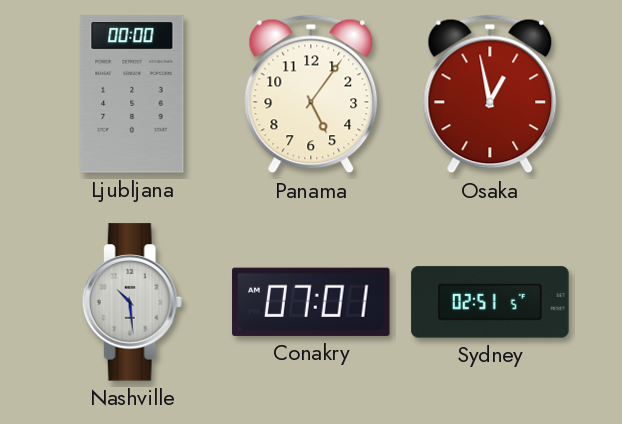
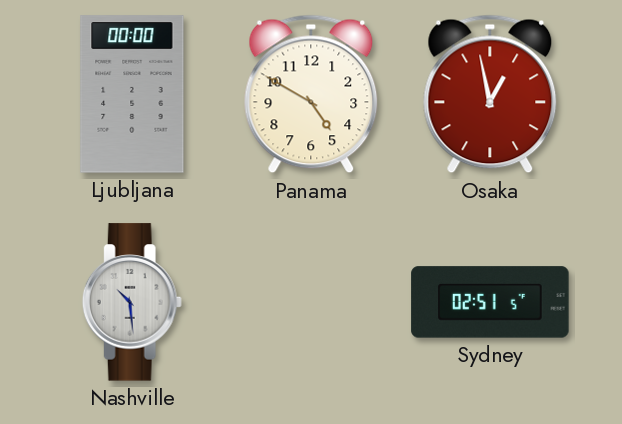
Panama: 5:06 -> 4:50
Conakry: 07:01 -> none
